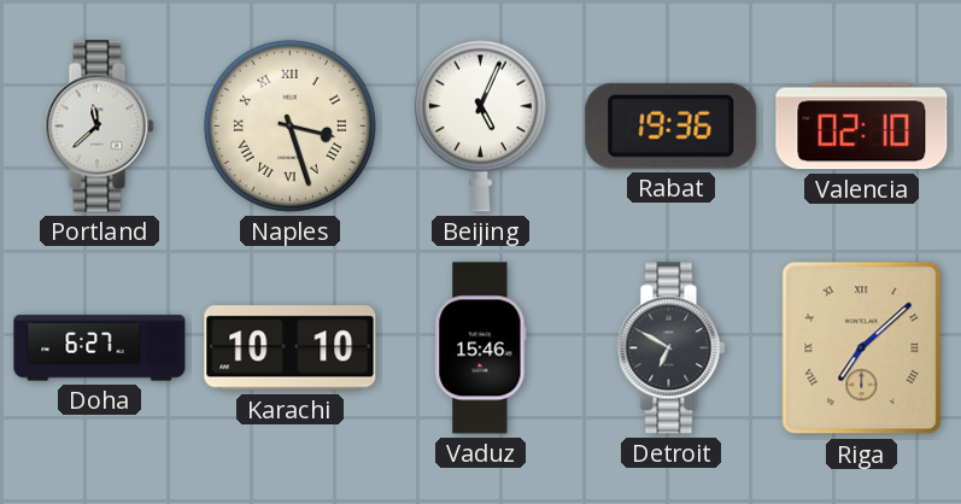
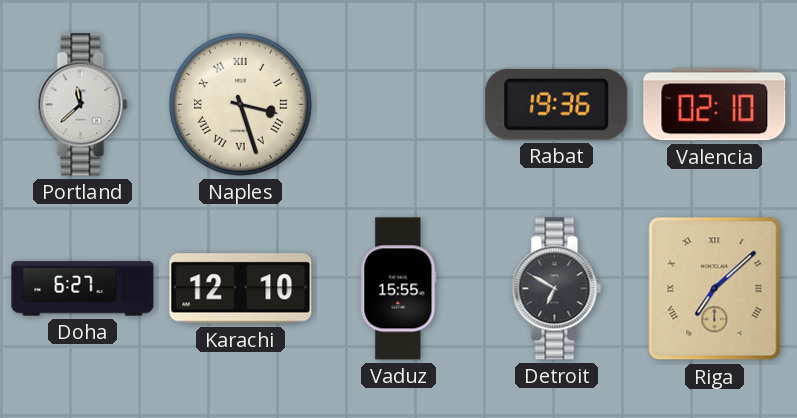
Beijing: 5:04 -> none
Karachi: 10:10 -> 12:10
Vaduz: 15:46 -> 15:55
